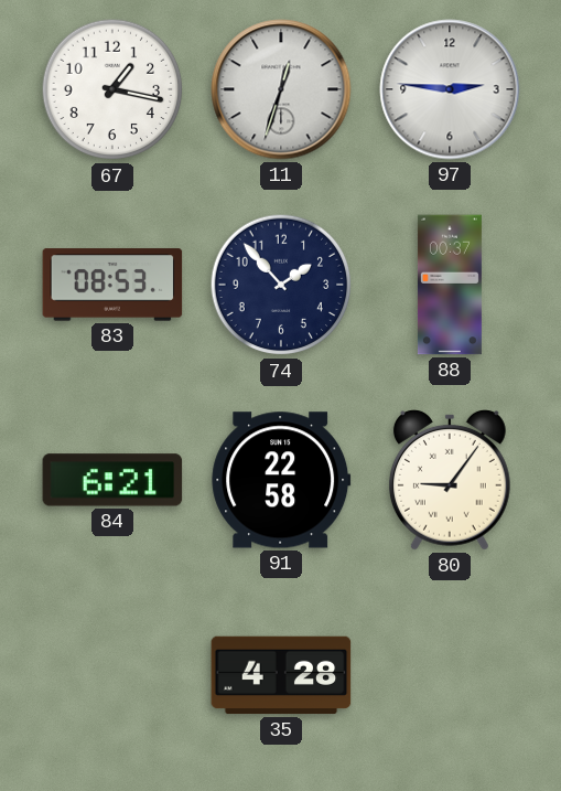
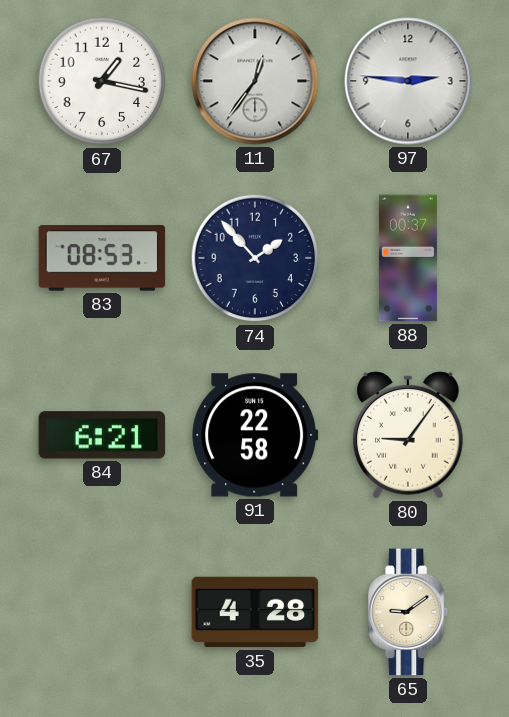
11: 12:33 -> 12:36
65: none -> 9:09
